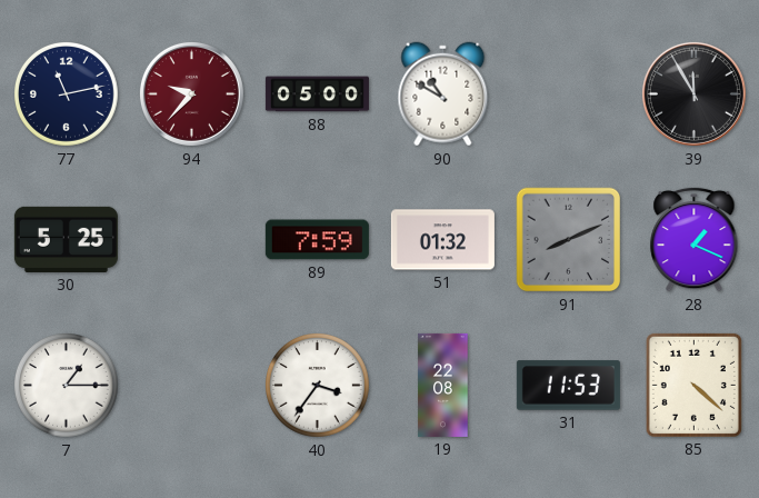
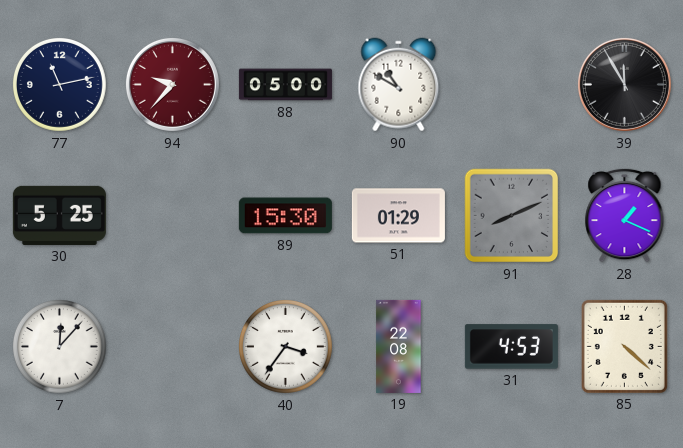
89: 7:59 -> 15:30
51: 01:32 -> 01:29
7: 1:15 -> 12:07
31: 11:53 -> 4:53
